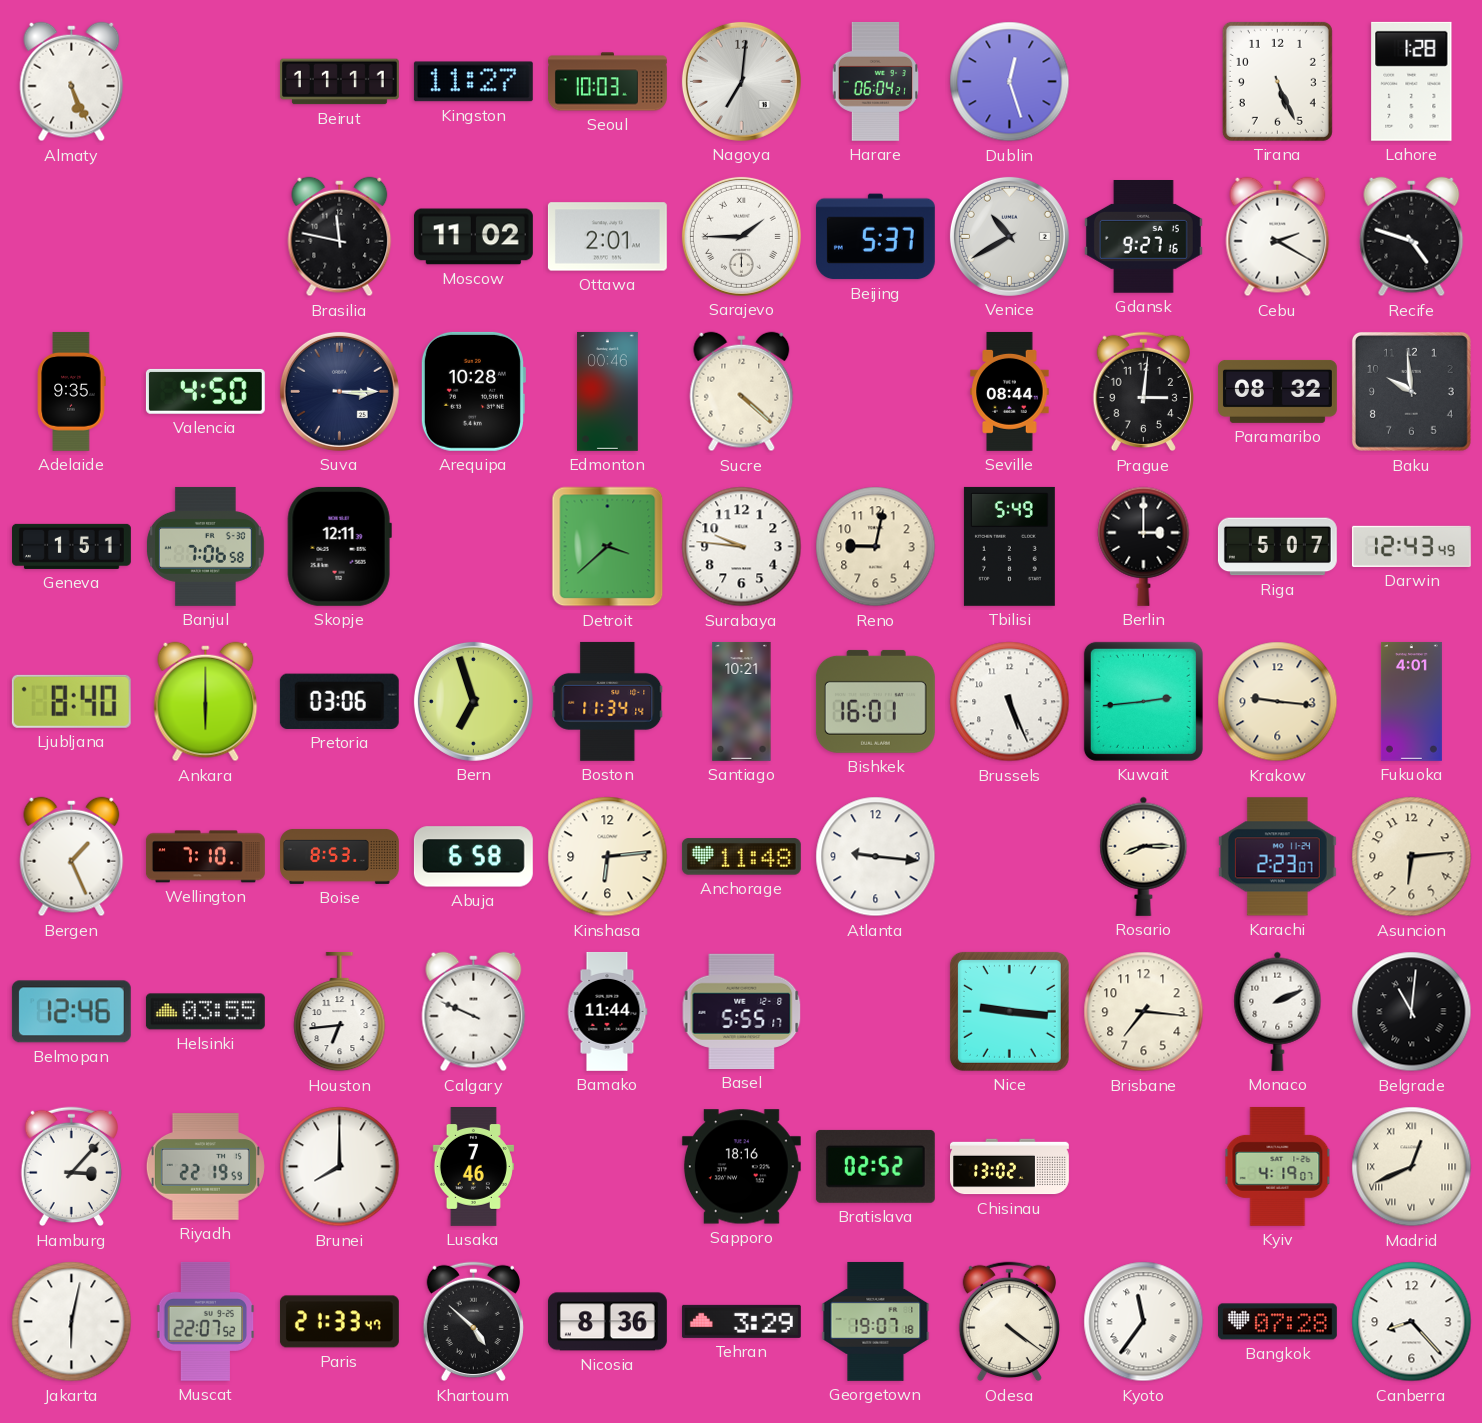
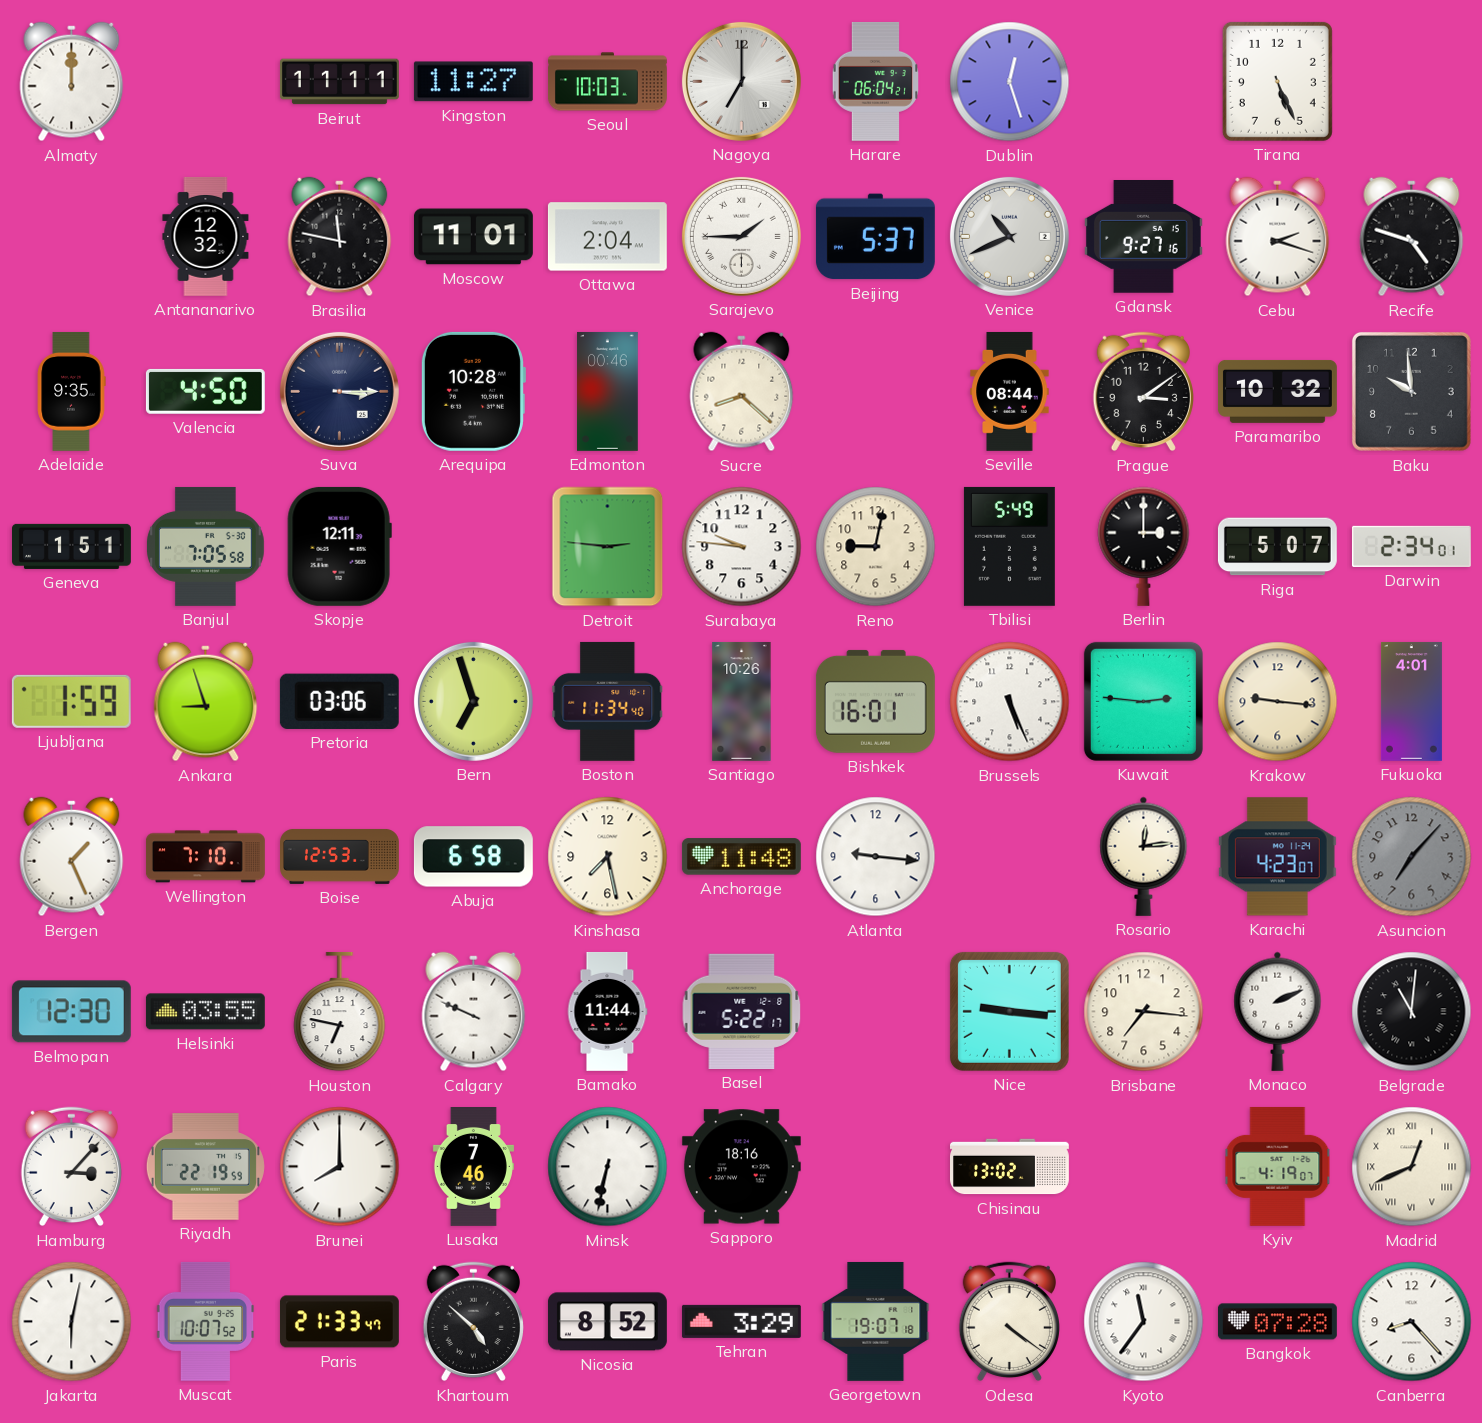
Almaty: 5:26 -> 12:00
Nagoya: 7:01 -> 7:00
Lahore: 1:28 -> none
Antananarivo: none -> 12:32
Moscow: 11:02 -> 11:01
Ottawa: 2:01 -> 2:04
Venice: 10:40 -> 10:41
Cebu: 2:20 -> 2:18
Sucre: 4:22 -> 8:22
Prague: 3:01 -> 3:09
Paramaribo: 08:32 -> 10:32
Banjul: 7:06 -> 7:05
Detroit: 3:38 -> 2:46
Darwin: 12:43 -> 2:34
Ljubljana: 8:40 -> 1:59
Ankara: 6:00 -> 8:57
Boston: 11:34:14 -> 11:34:40
Santiago: 10:21 -> 10:26
Kuwait: 2:44 -> 2:46
Boise: 8:53 -> 12:53
Kinshasa: 6:14 -> 7:28
Rosario: 8:15 -> 12:14
Karachi: 2:23 -> 4:23
Asuncion: 6:14 -> 7:07
Asuncion dial: cream -> grey
Belmopan: 12:46 -> 12:30
Houston: 6:44 -> 6:47
Basel: 5:55 -> 5:22
Minsk: none -> 6:32
Bratislava: 02:52 -> none
Muscat: 22:07 -> 10:07
Nicosia: 8:36 -> 8:52
